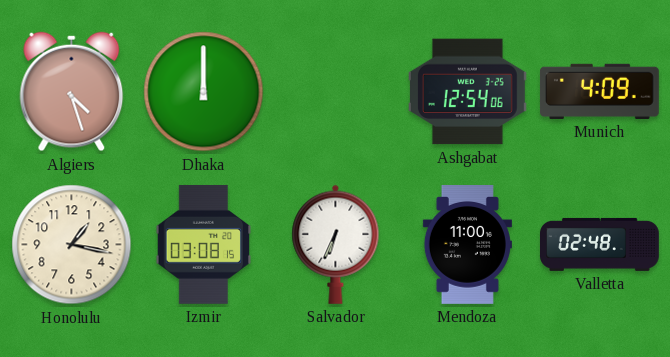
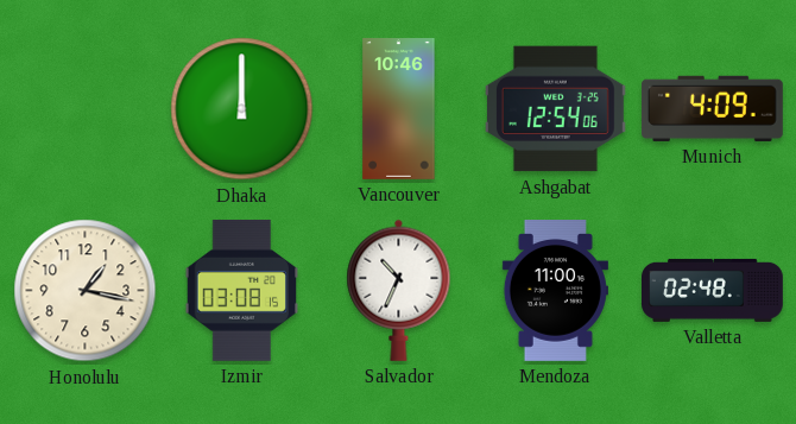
Algiers: 4:27 -> none
Vancouver: none -> 10:46
Salvador: 6:34 -> 10:34
